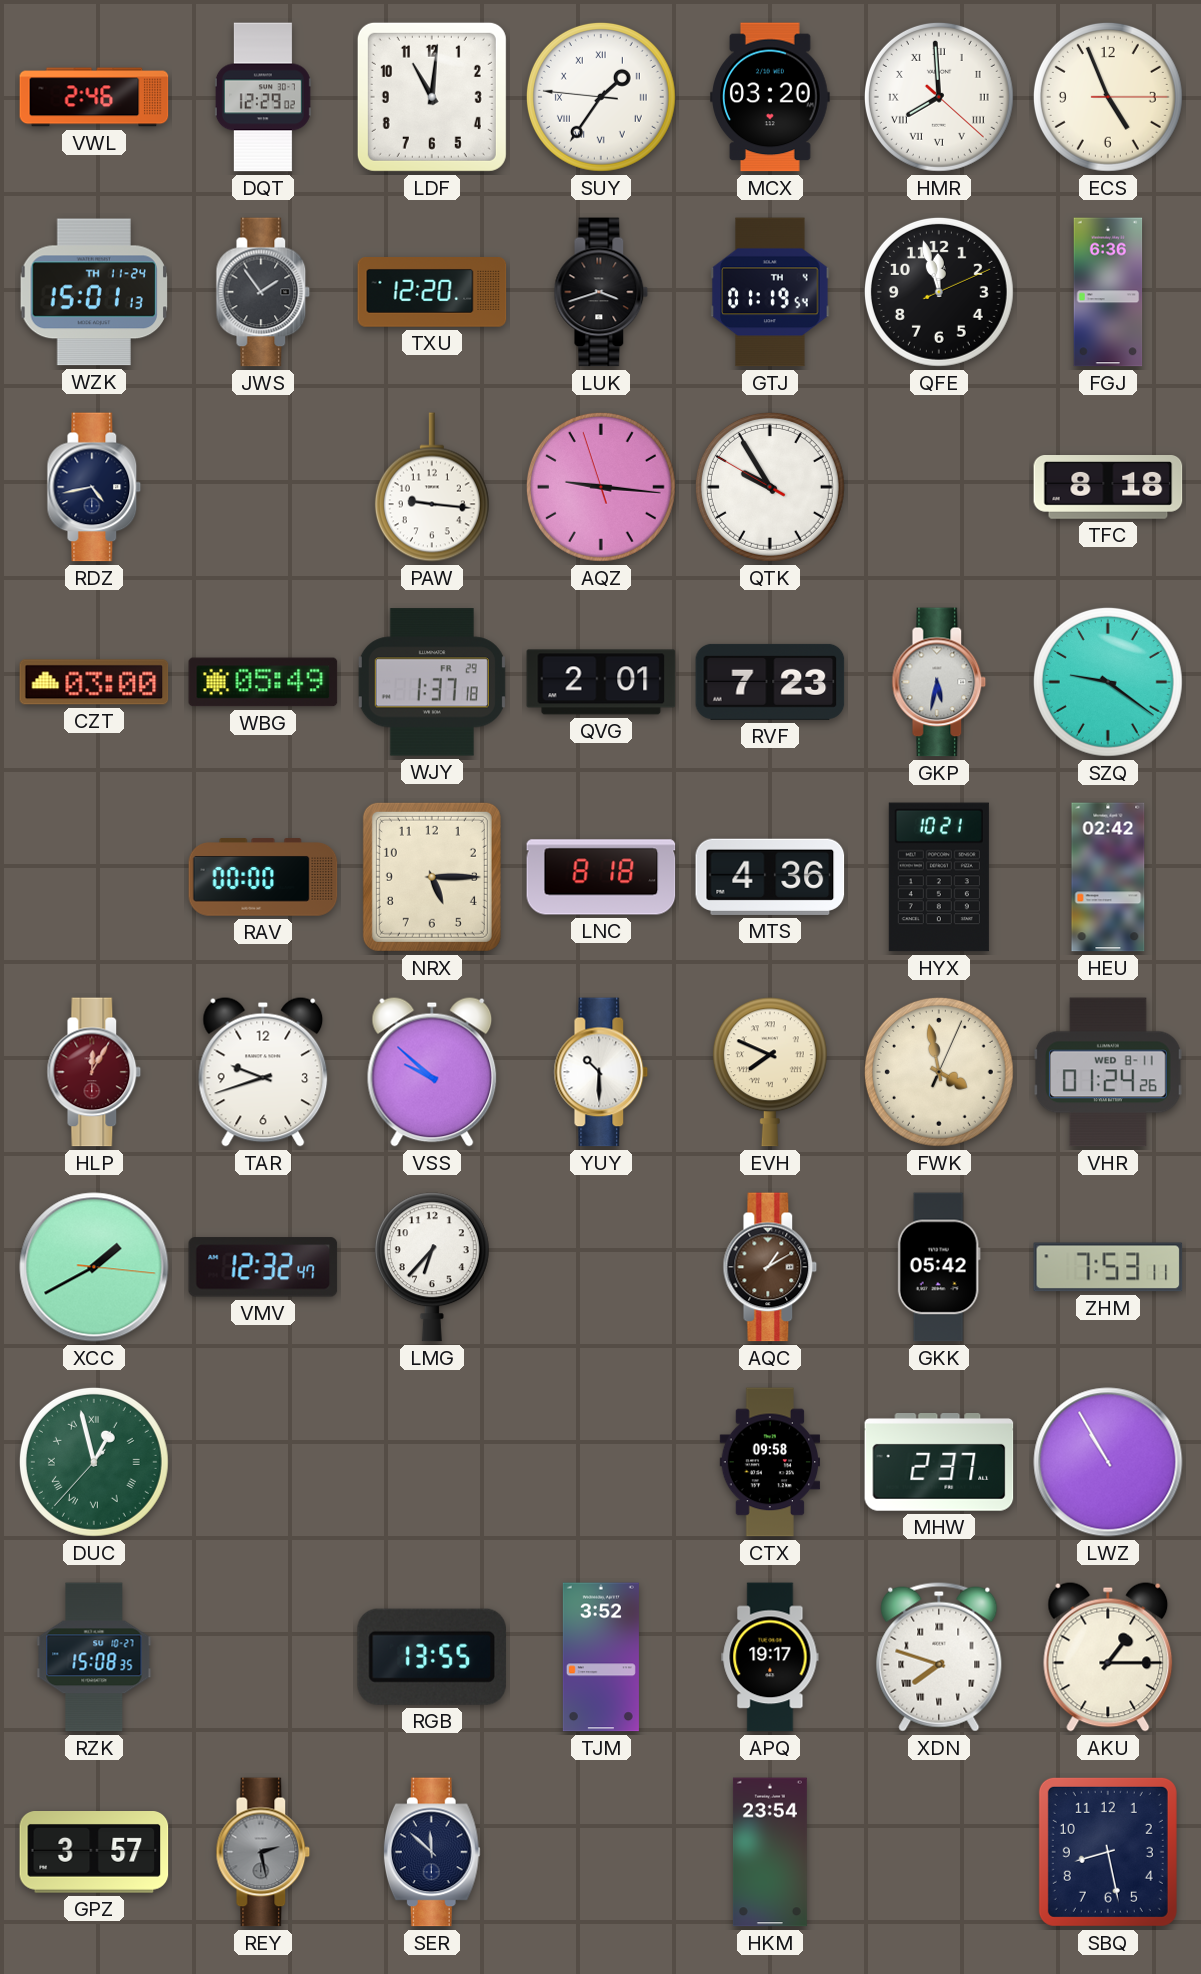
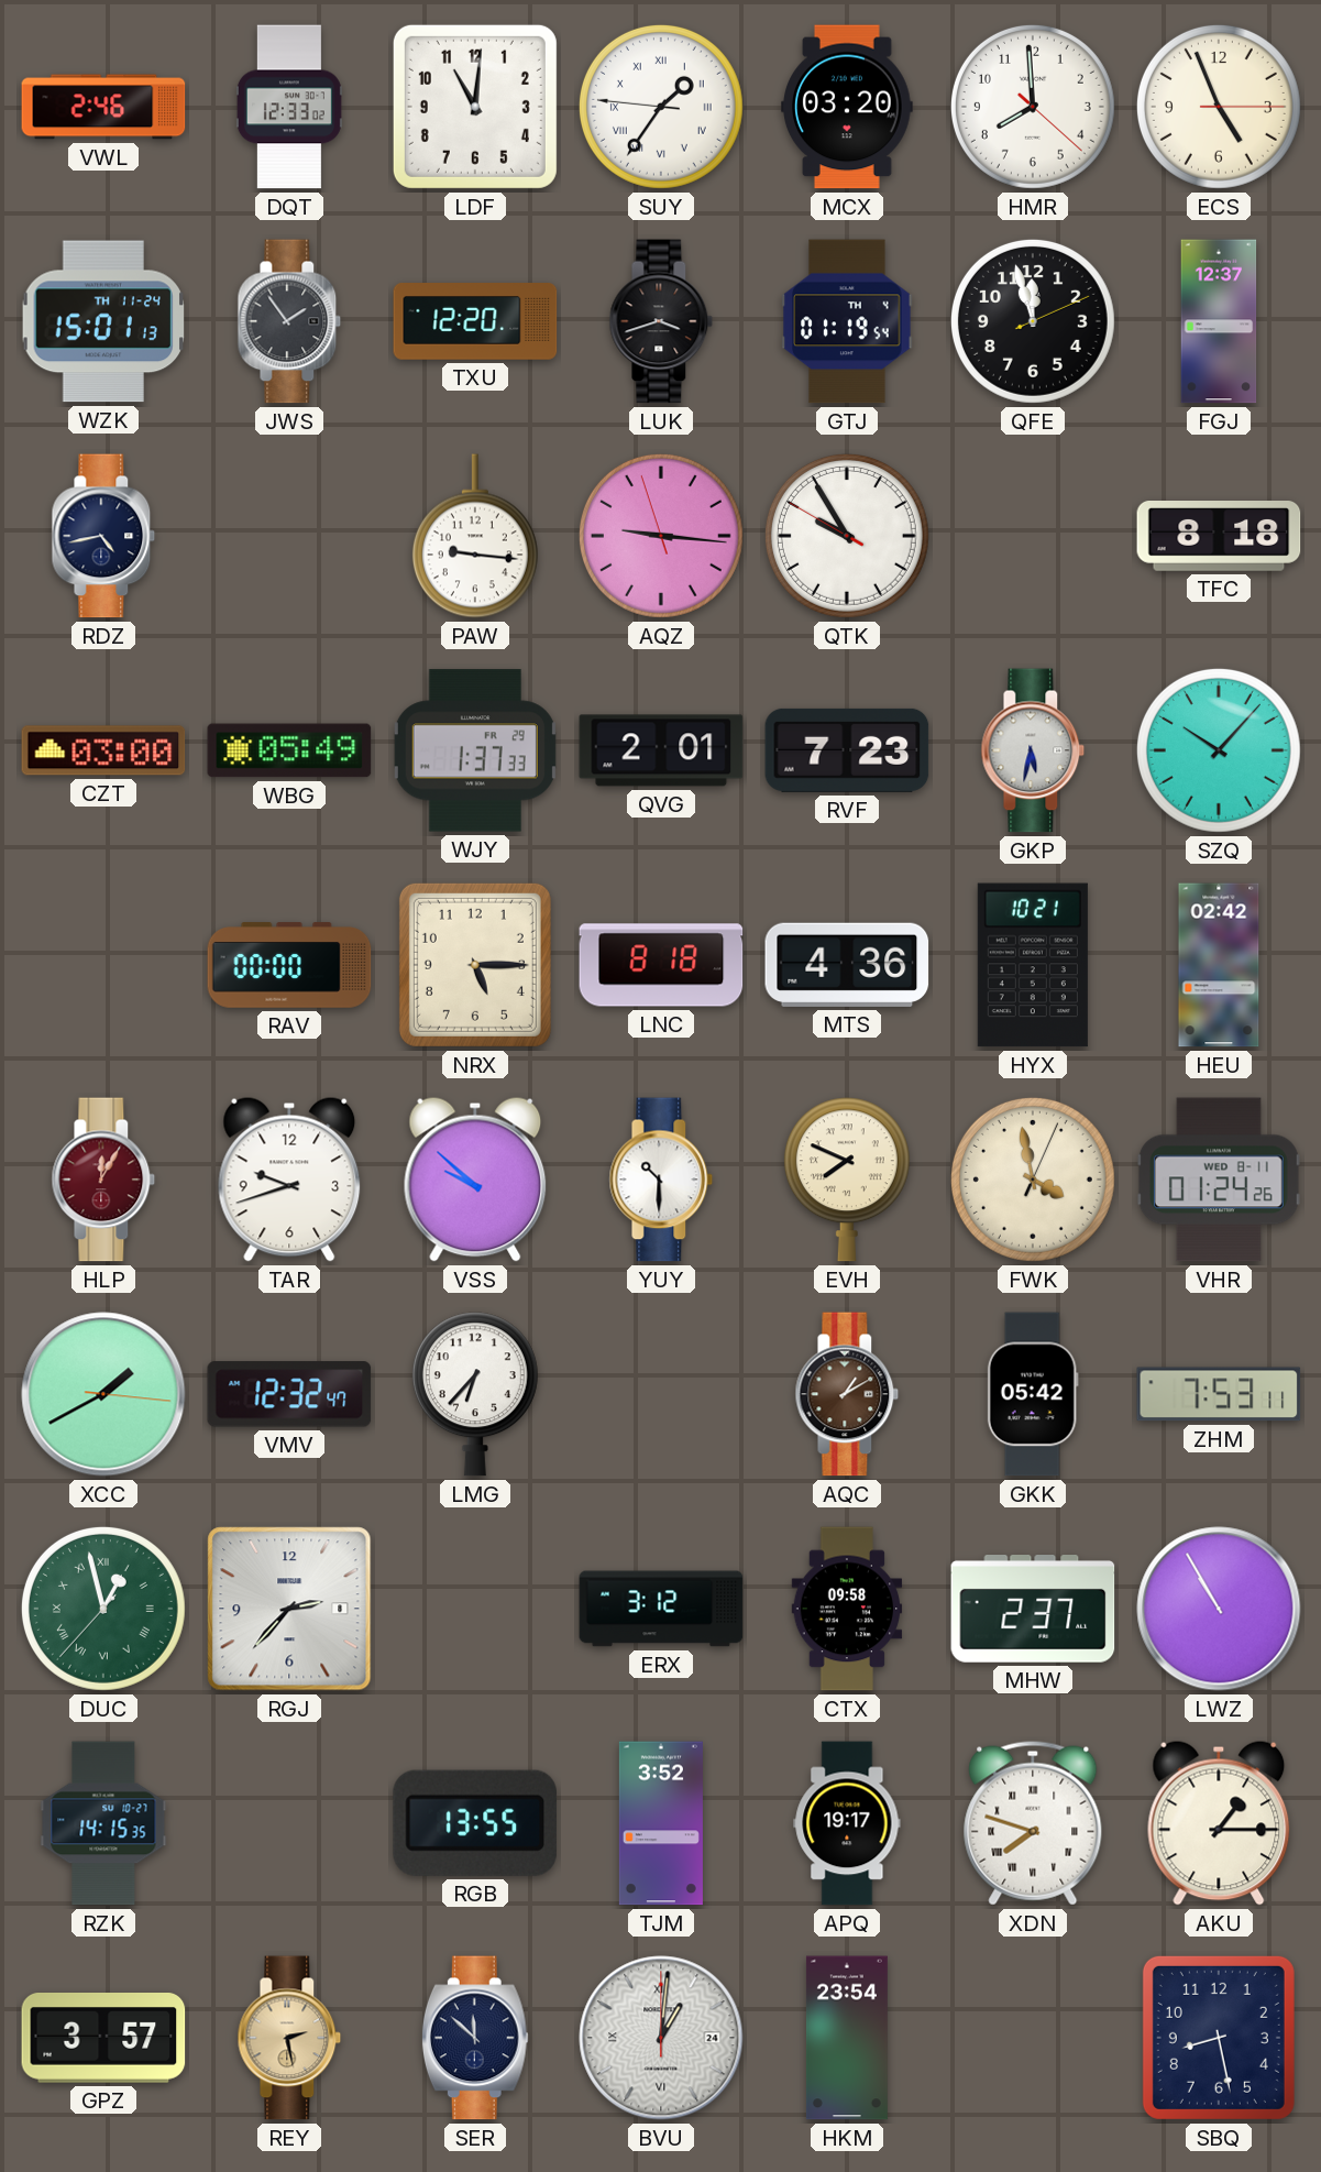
DQT: 12:29 -> 12:33
HMR numerals: Roman -> Arabic
FGJ: 6:36 -> 12:37
WJY: 1:37:18 -> 1:37:33
SZQ: 9:21 -> 10:07
RGJ: none -> 2:37
ERX: none -> 3:12
RZK: 15:08 -> 14:15
REY dial: grey -> champagne
BVU: none -> 1:01
